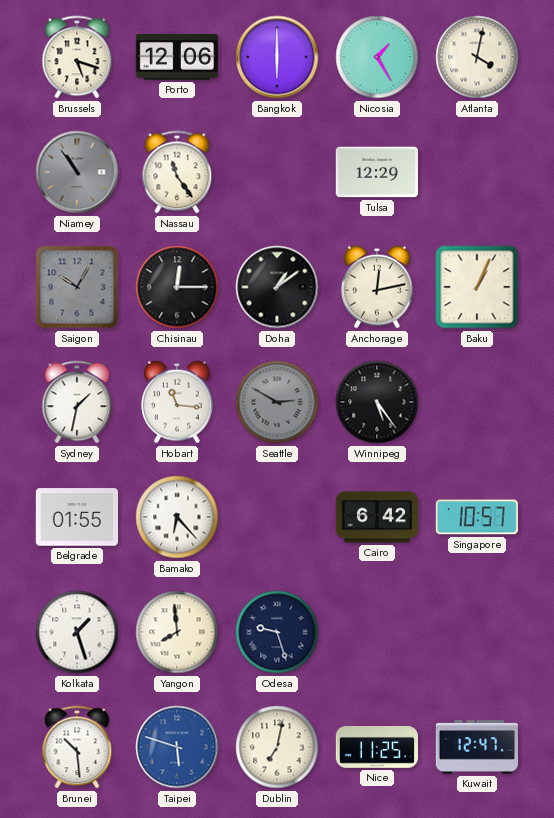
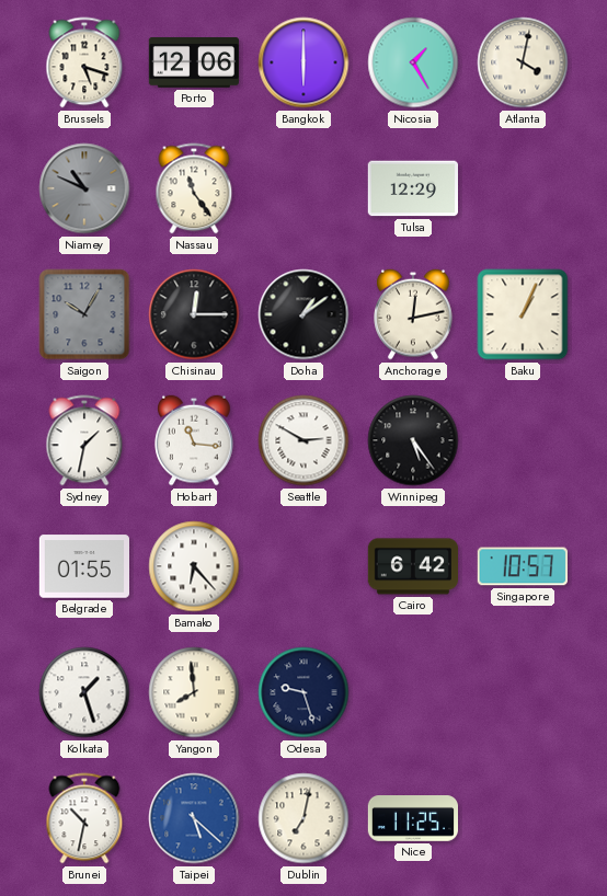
Niamey: 10:54 -> 10:49
Seattle dial: grey -> white
Brunei: 10:29 -> 10:32
Taipei: 5:48 -> 5:22
Kuwait: 12:47 -> none
